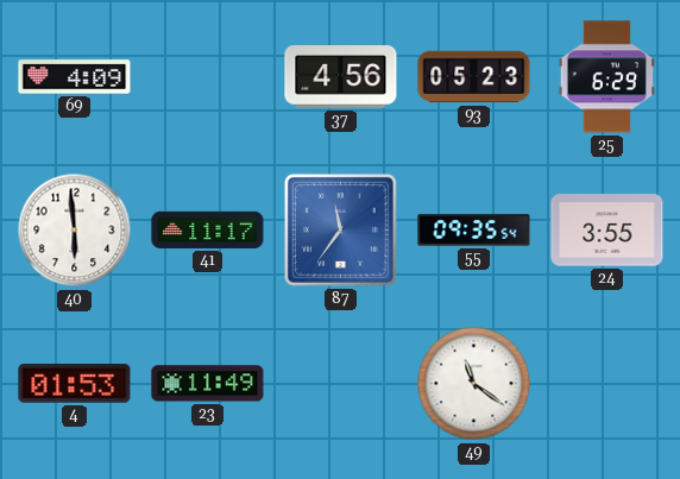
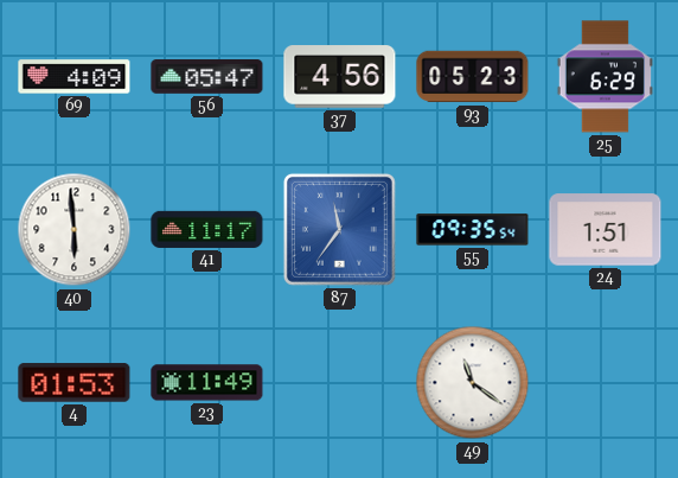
56: none -> 05:47
24: 3:55 -> 1:51
